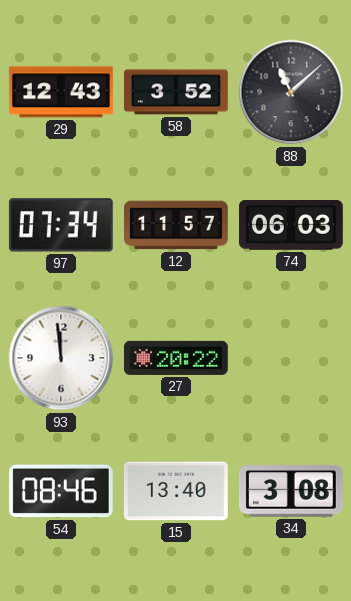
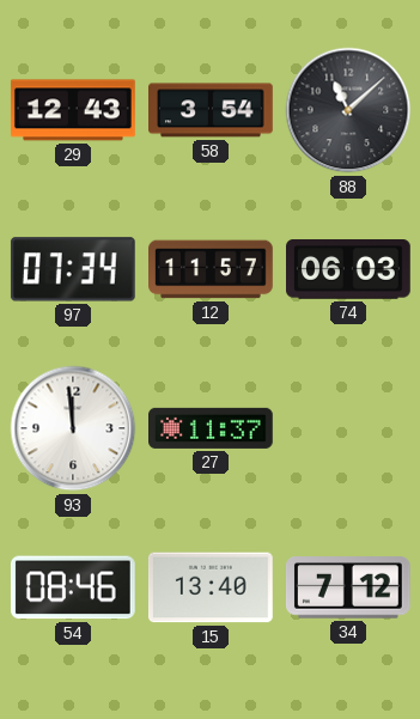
58: 3:52 -> 3:54
27: 20:22 -> 11:37
34: 3:08 -> 7:12
